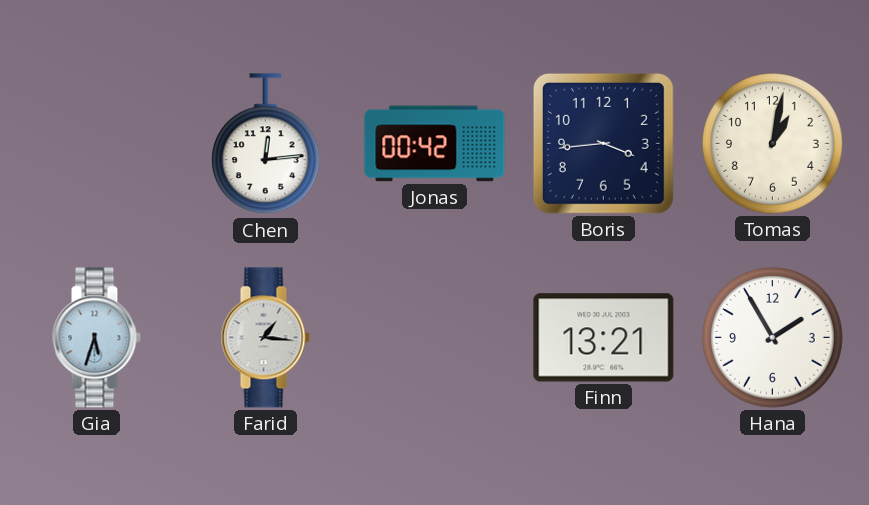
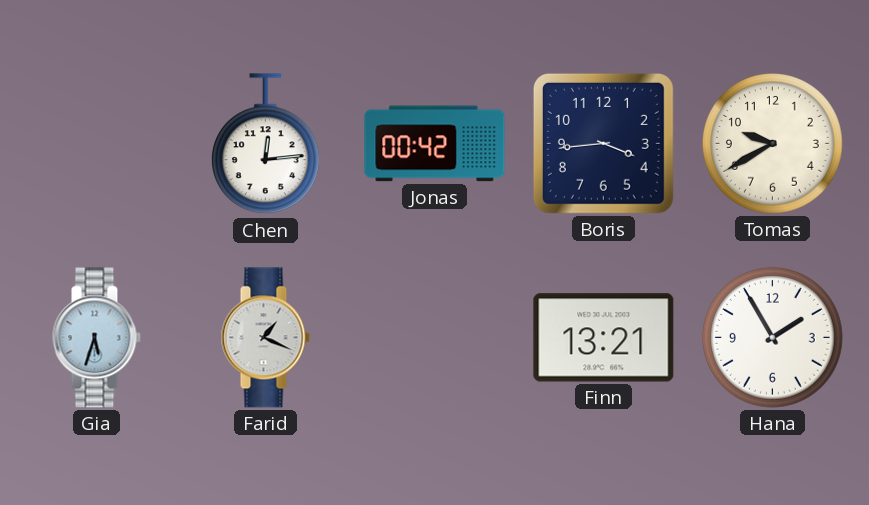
Tomas: 1:02 -> 9:40
Farid: 1:16 -> 1:19
